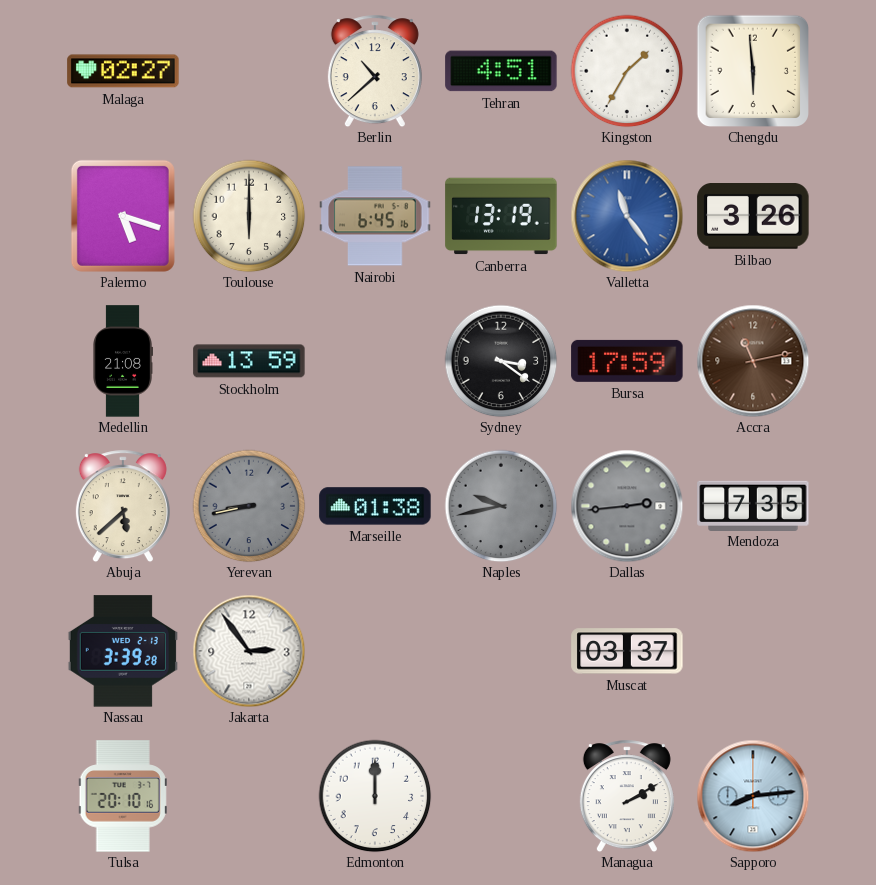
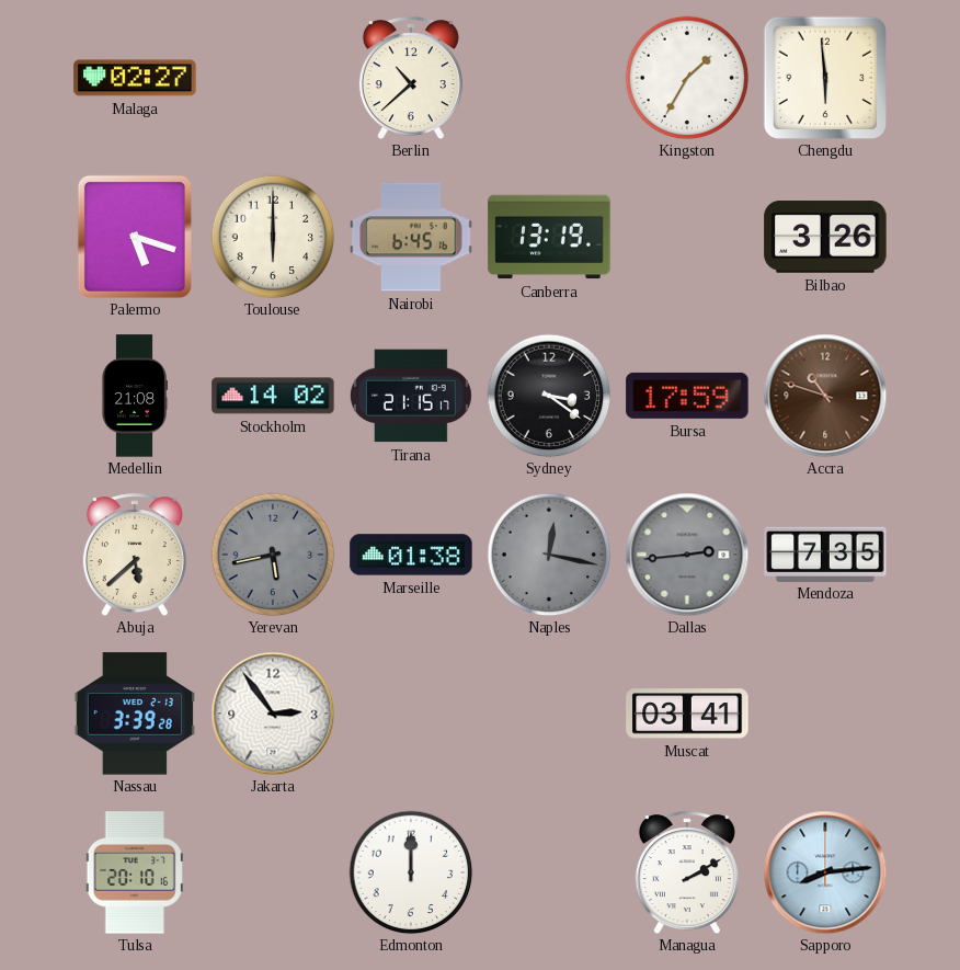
Tehran: 4:51 -> none
Valletta: 11:24 -> none
Stockholm: 13:59 -> 14:02
Tirana: none -> 21:15
Accra: 11:13 -> 10:48
Yerevan: 8:43 -> 5:43
Naples: 9:43 -> 12:17
Muscat: 03:37 -> 03:41
